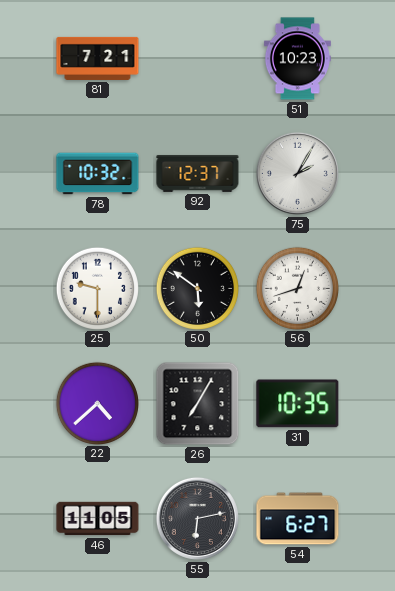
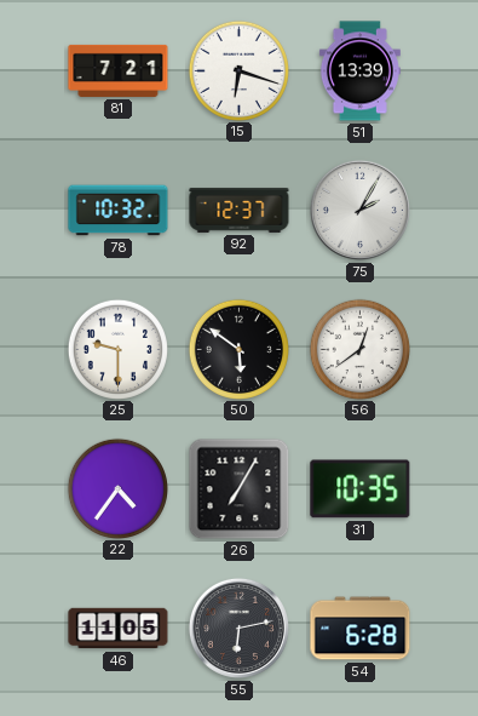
15: none -> 6:18
51: 10:23 -> 13:39
56: 12:42 -> 12:39
22: 4:38 -> 4:36
54: 6:27 -> 6:28
